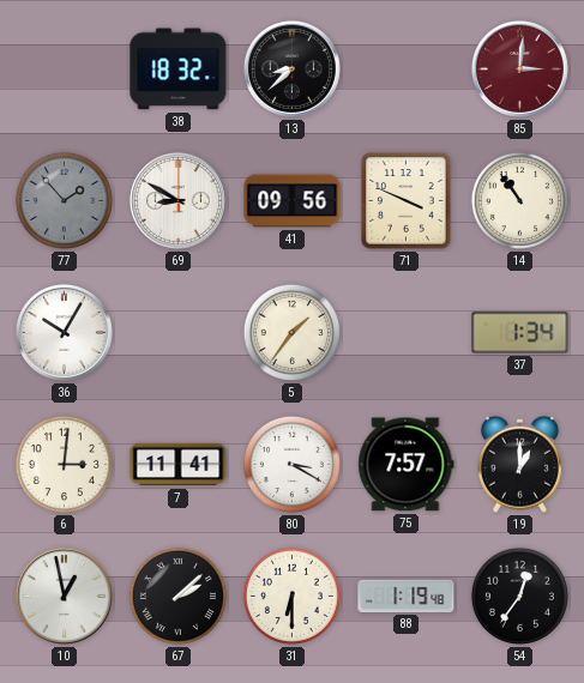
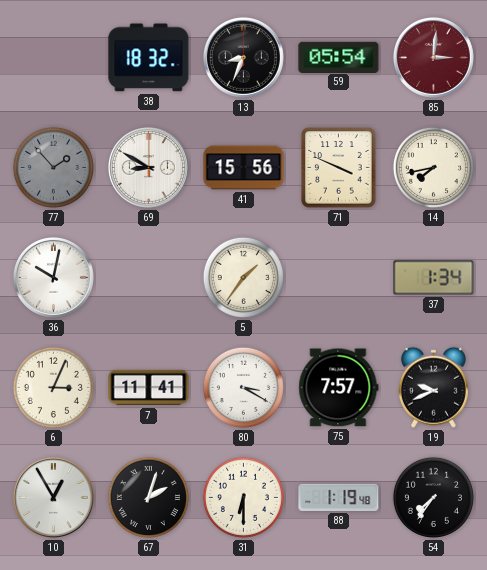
13: 8:38 -> 8:34
59: none -> 05:54
41: 09:56 -> 15:56
14: 10:54 -> 7:43
36: 10:05 -> 10:02
6: 3:01 -> 3:04
19: 1:00 -> 9:41
10: 12:58 -> 12:55
67: 2:08 -> 2:03
54: 12:36 -> 7:36
